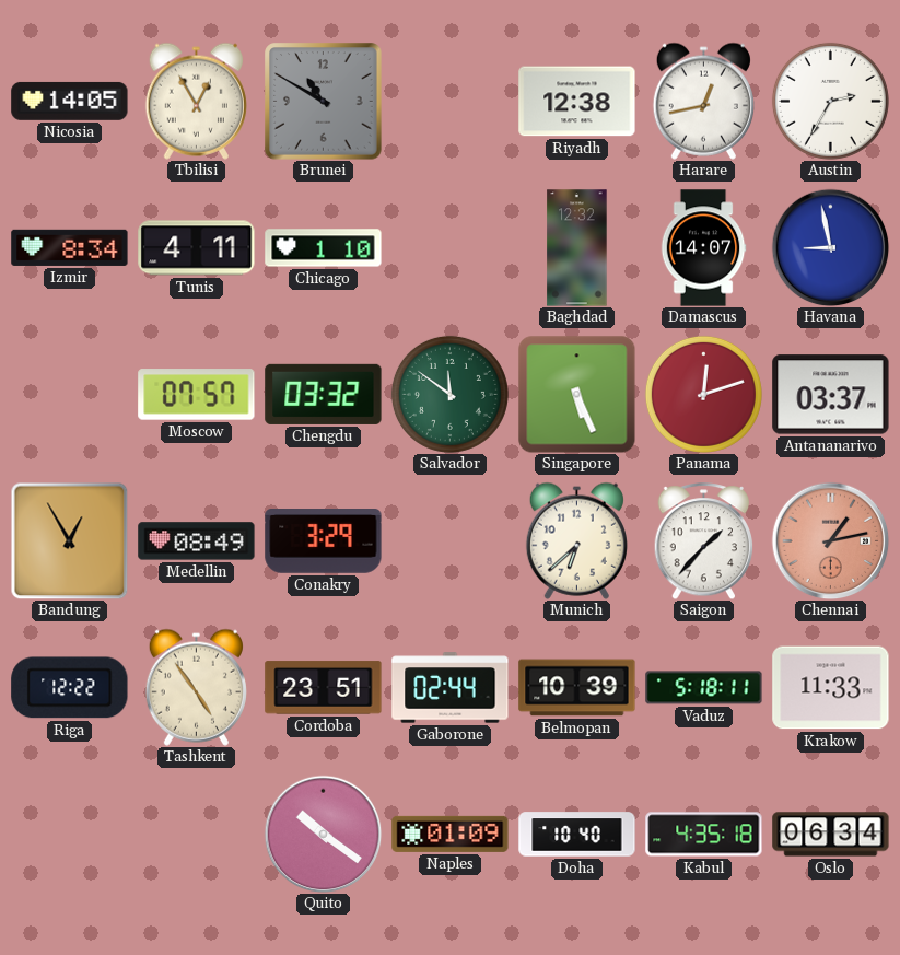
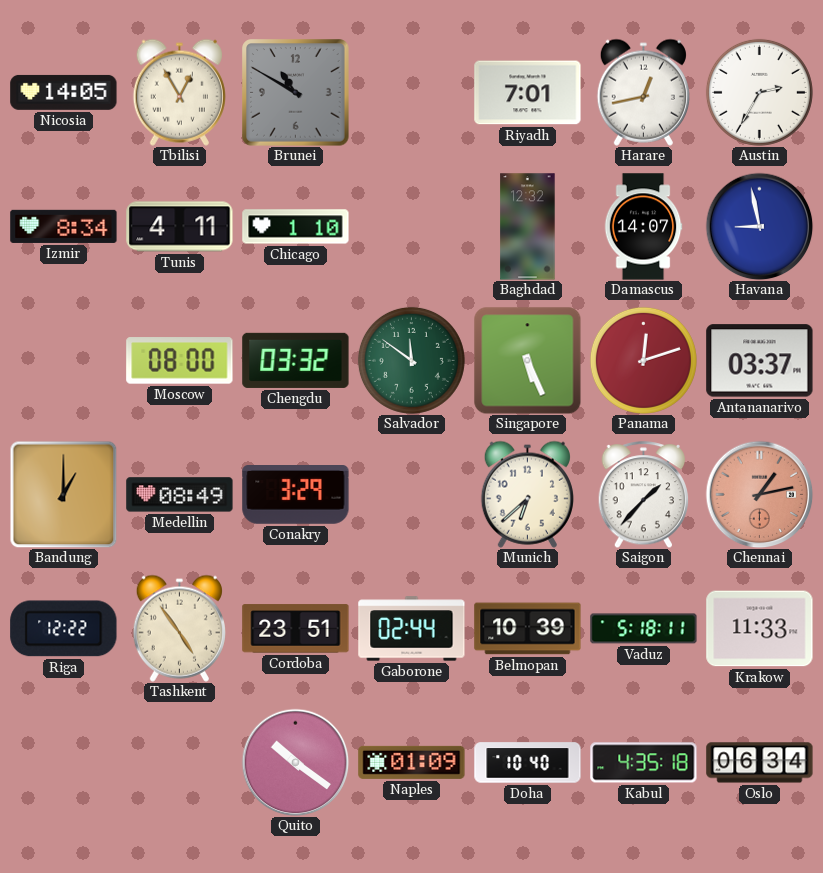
Riyadh: 12:38 -> 7:01
Moscow: 07:57 -> 08:00
Bandung: 12:55 -> 1:00
